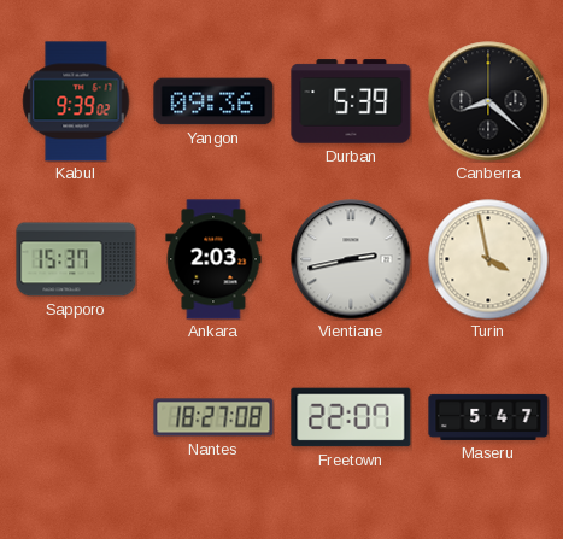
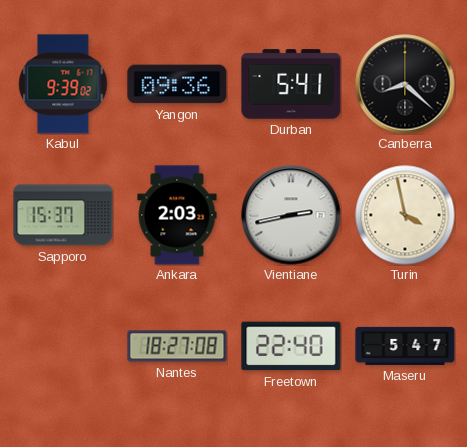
Durban: 5:39 -> 5:41
Freetown: 22:07 -> 22:40
